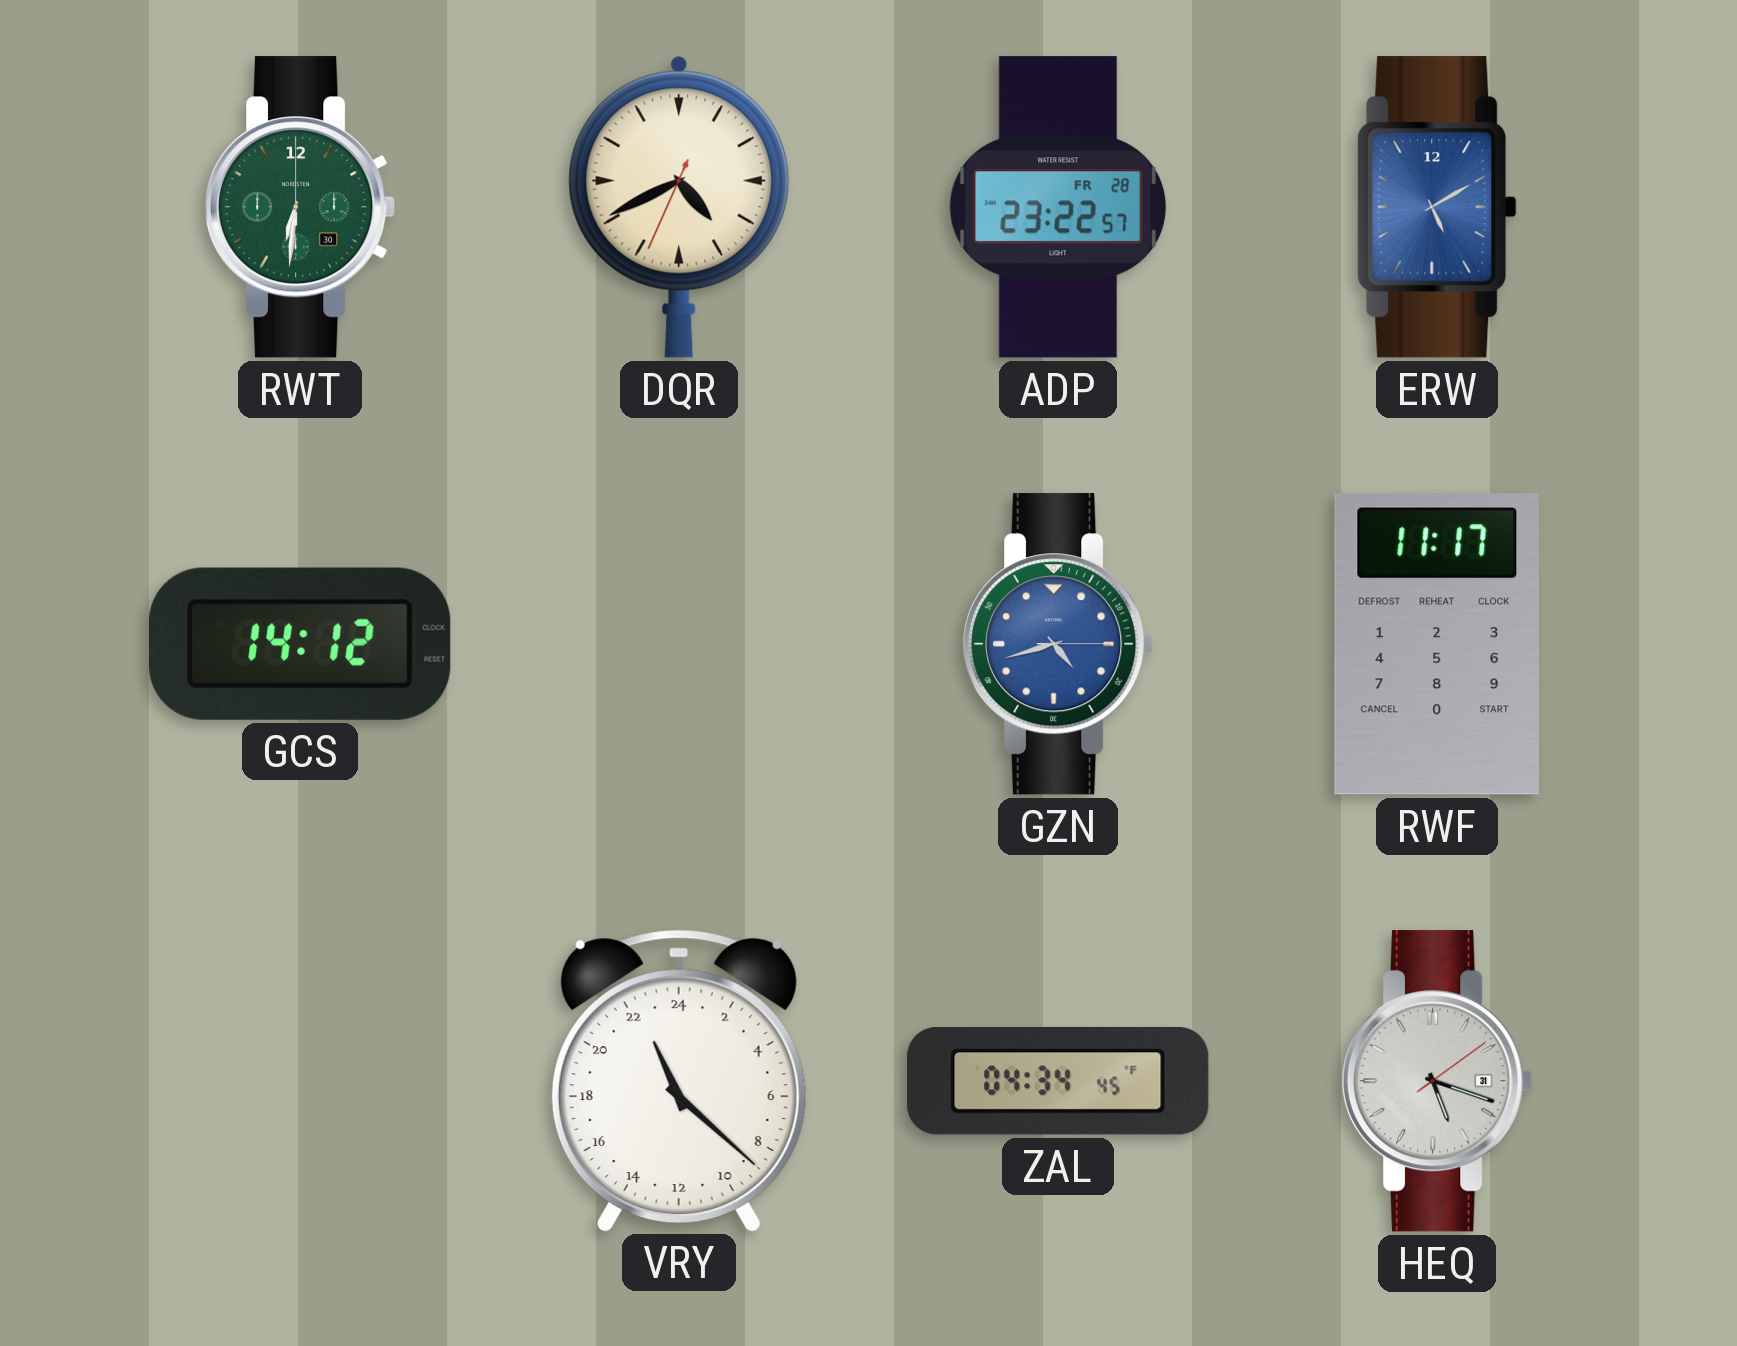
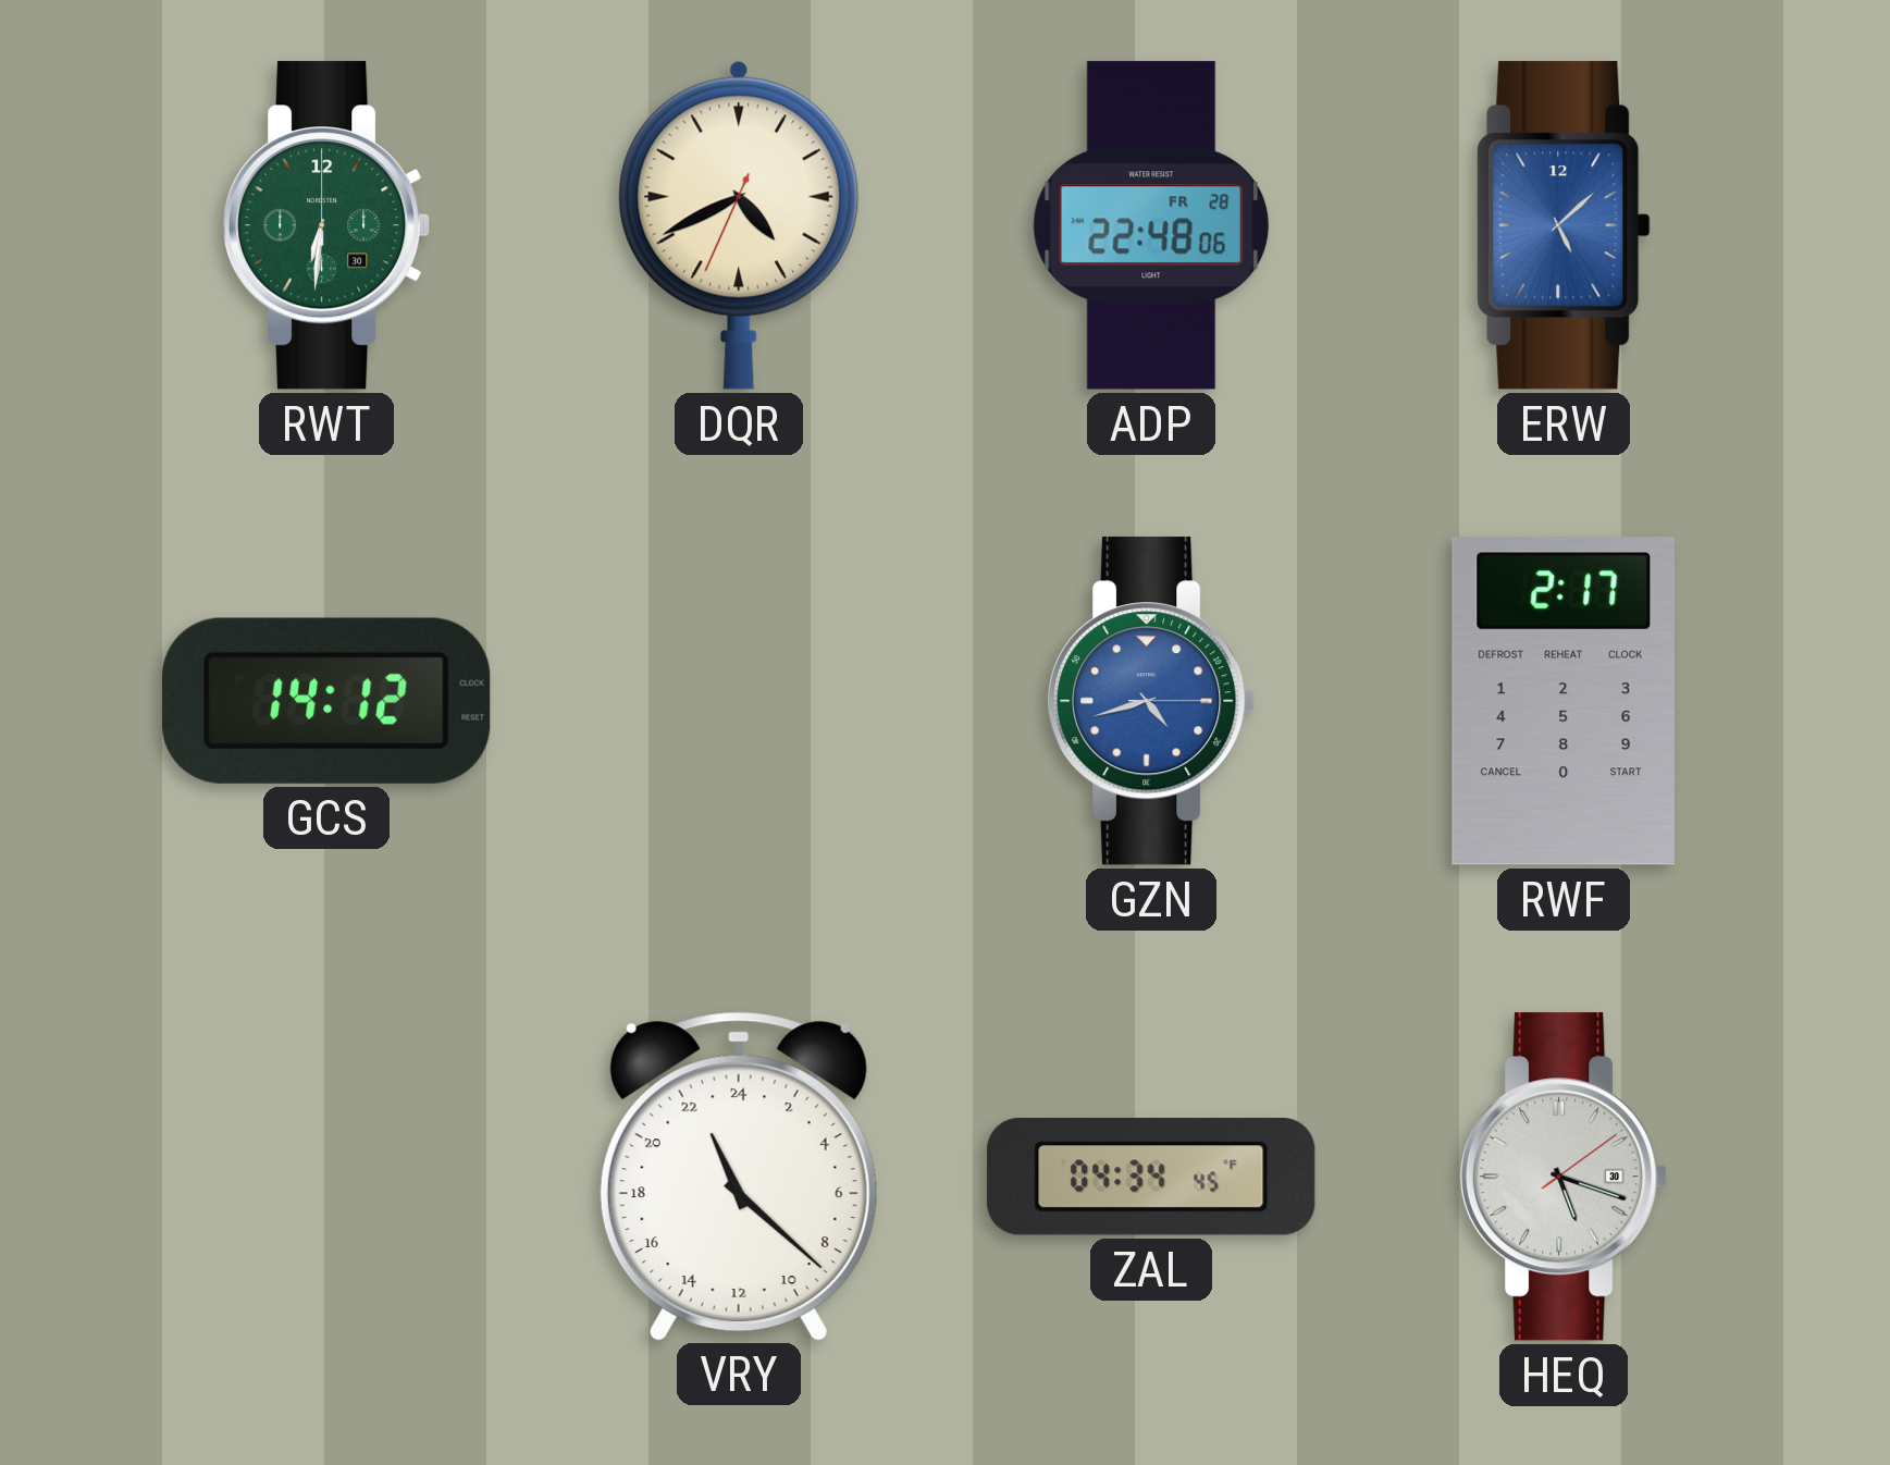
ADP: 23:22 -> 22:48
ERW: 5:10 -> 5:08
RWF: 11:17 -> 2:17
HEQ date: 31 -> 30
